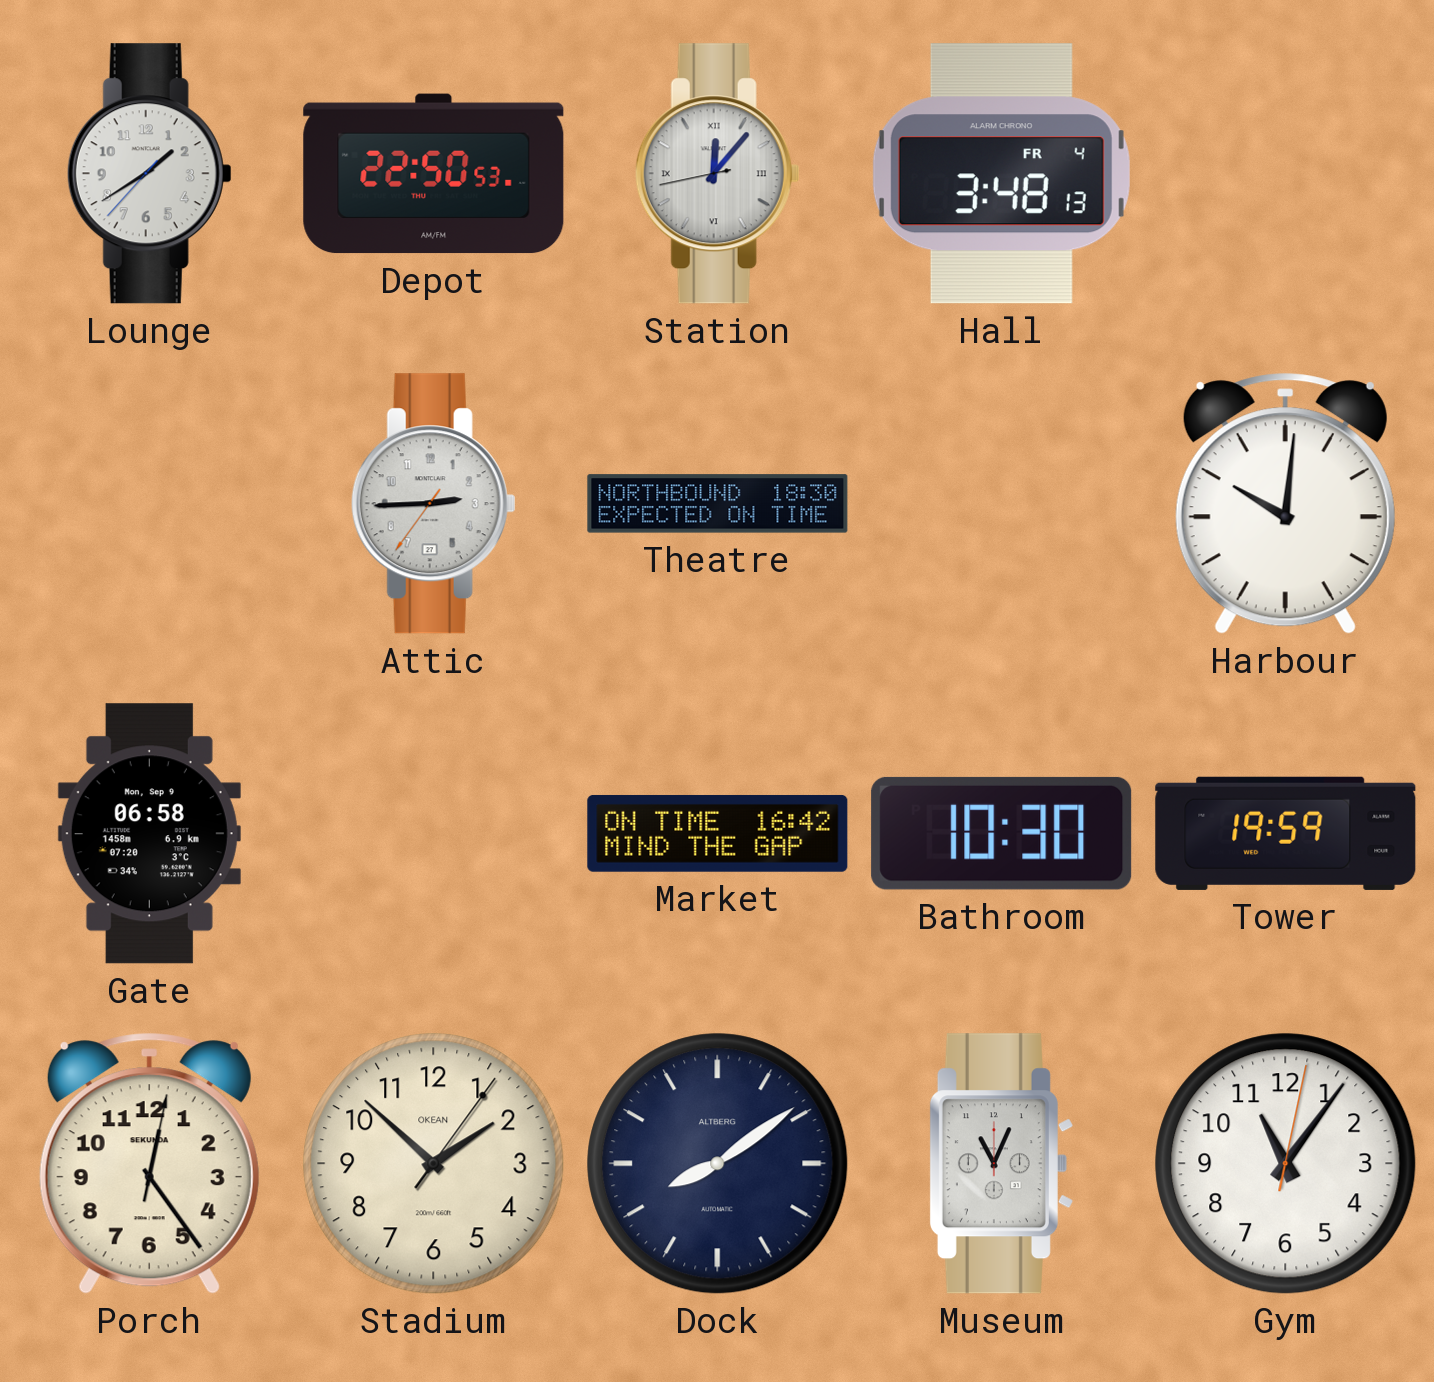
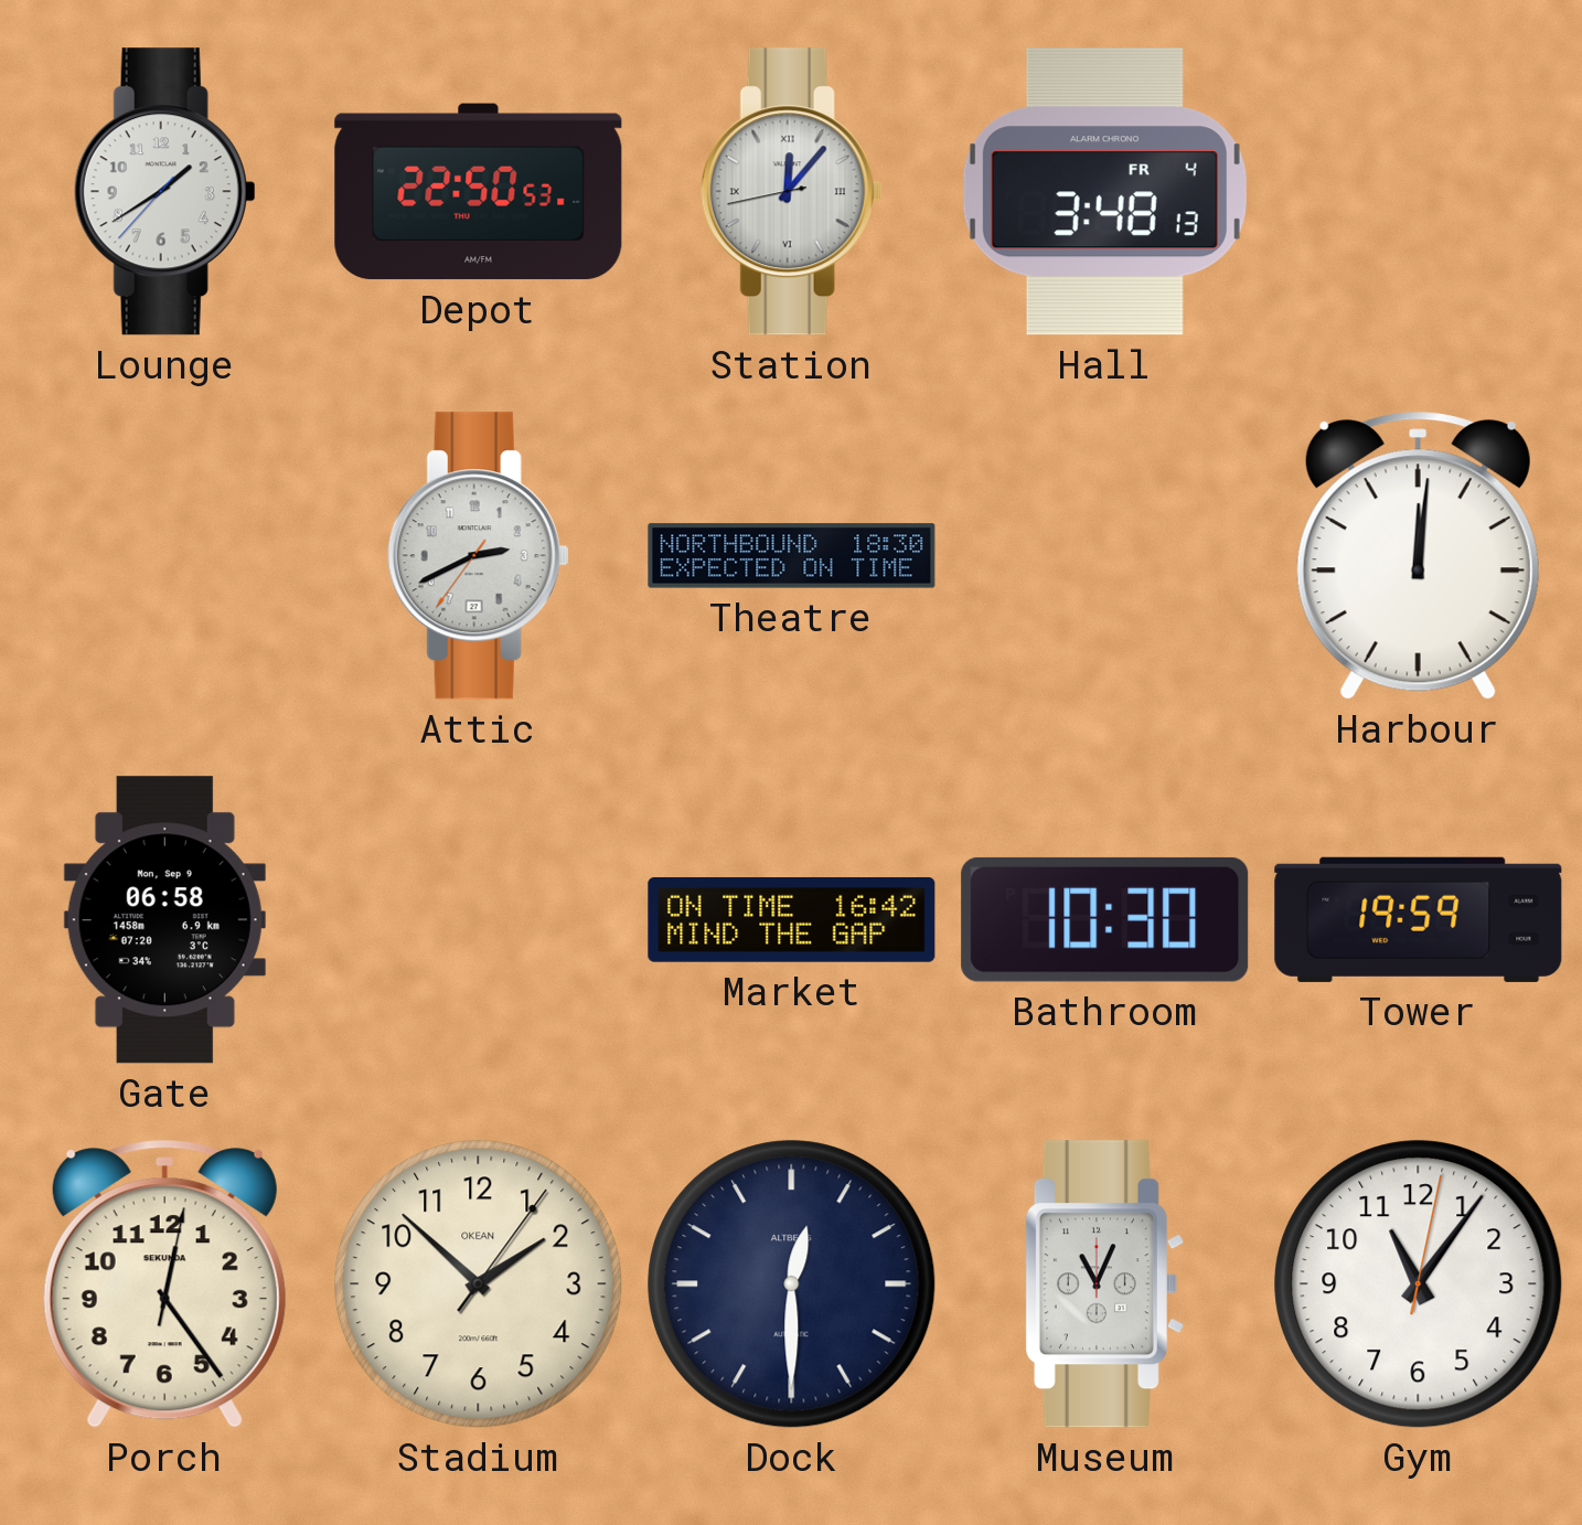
Attic: 2:44 -> 2:40
Harbour: 10:01 -> 12:01
Dock: 8:09 -> 12:30
